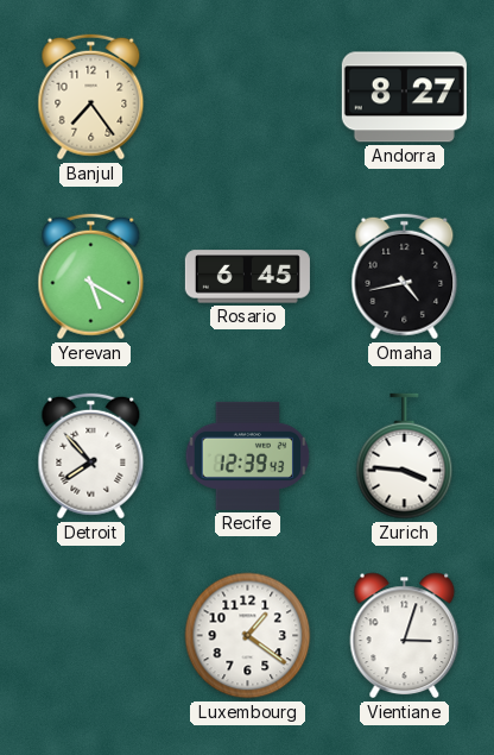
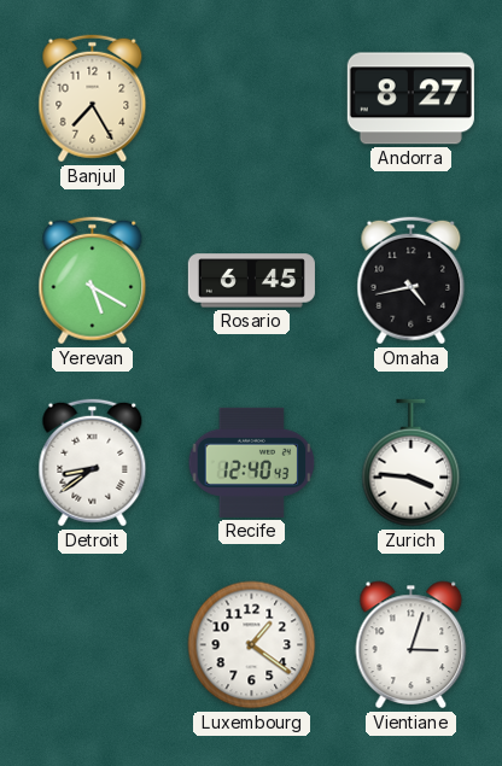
Banjul: 7:24 -> 7:25
Detroit: 7:53 -> 8:39
Recife: 12:39 -> 12:40
